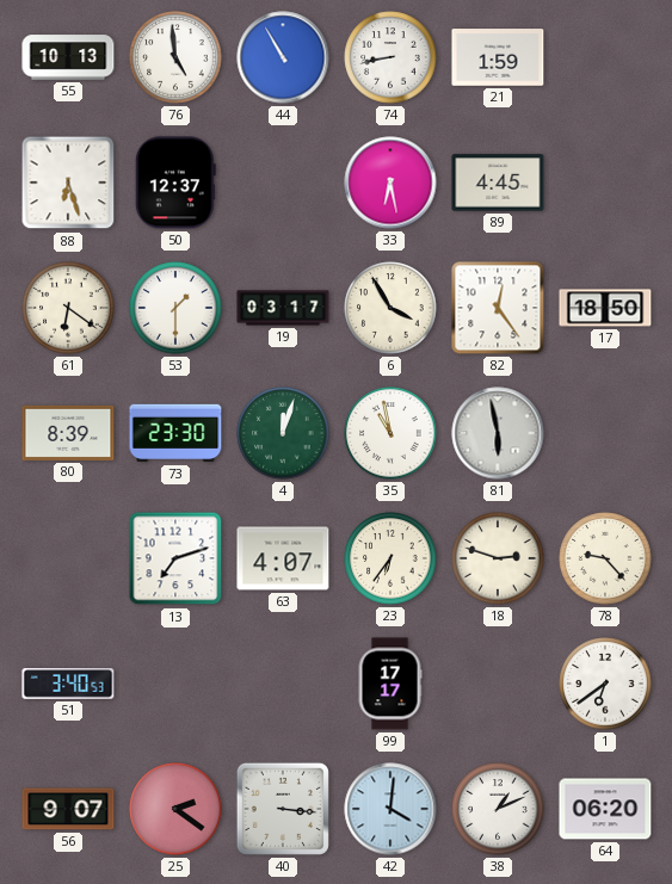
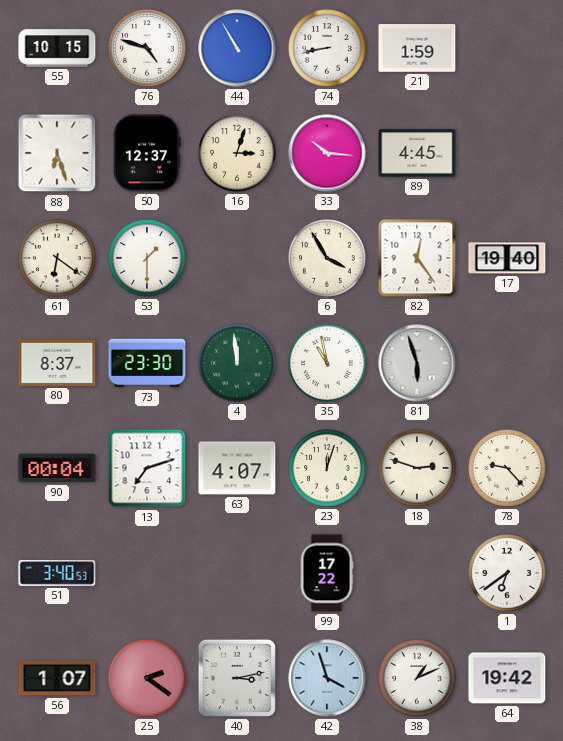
55: 10:13 -> 10:15
76: 4:59 -> 4:48
16: none -> 3:03
33: 6:28 -> 10:16
19: 03:17 -> none
17: 18:50 -> 19:40
80: 8:39 -> 8:37
4: 12:03 -> 11:59
81: 5:58 -> 5:57
90: none -> 00:04
23: 6:36 -> 12:03
99: 17:17 -> 17:22
56: 9:07 -> 1:07
40: 3:16 -> 3:13
42: 4:01 -> 3:57
64: 06:20 -> 19:42
